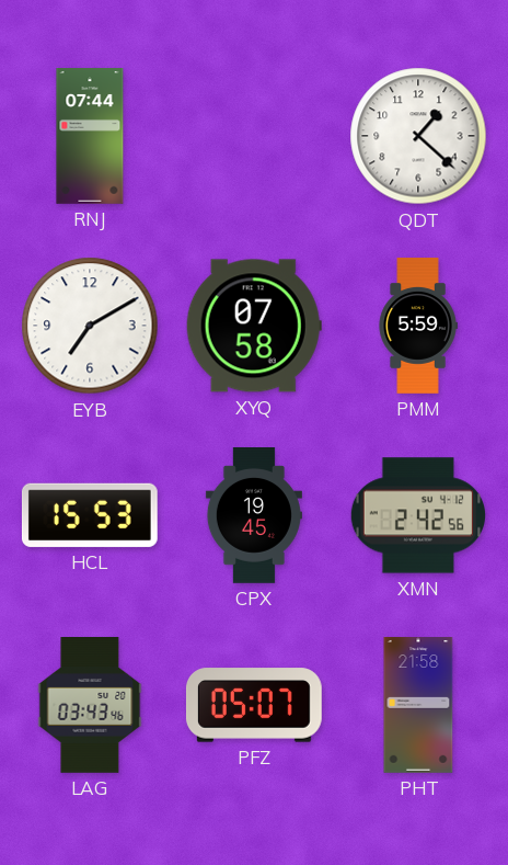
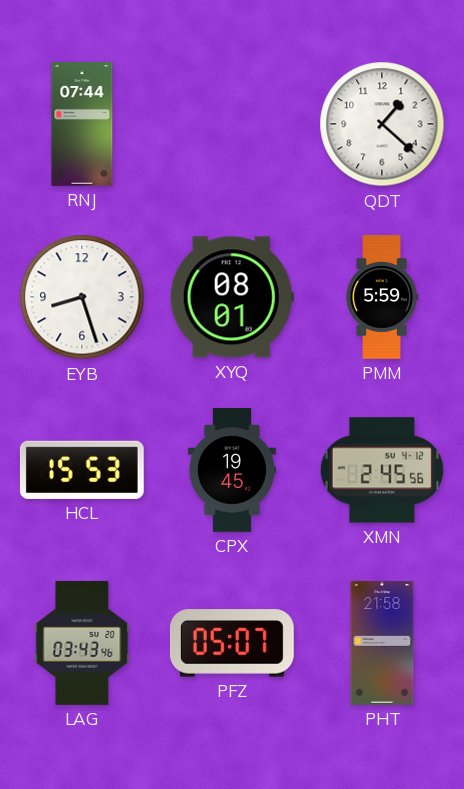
EYB: 7:10 -> 8:27
XYQ: 07:58 -> 08:01
XMN: 2:42 -> 2:45
